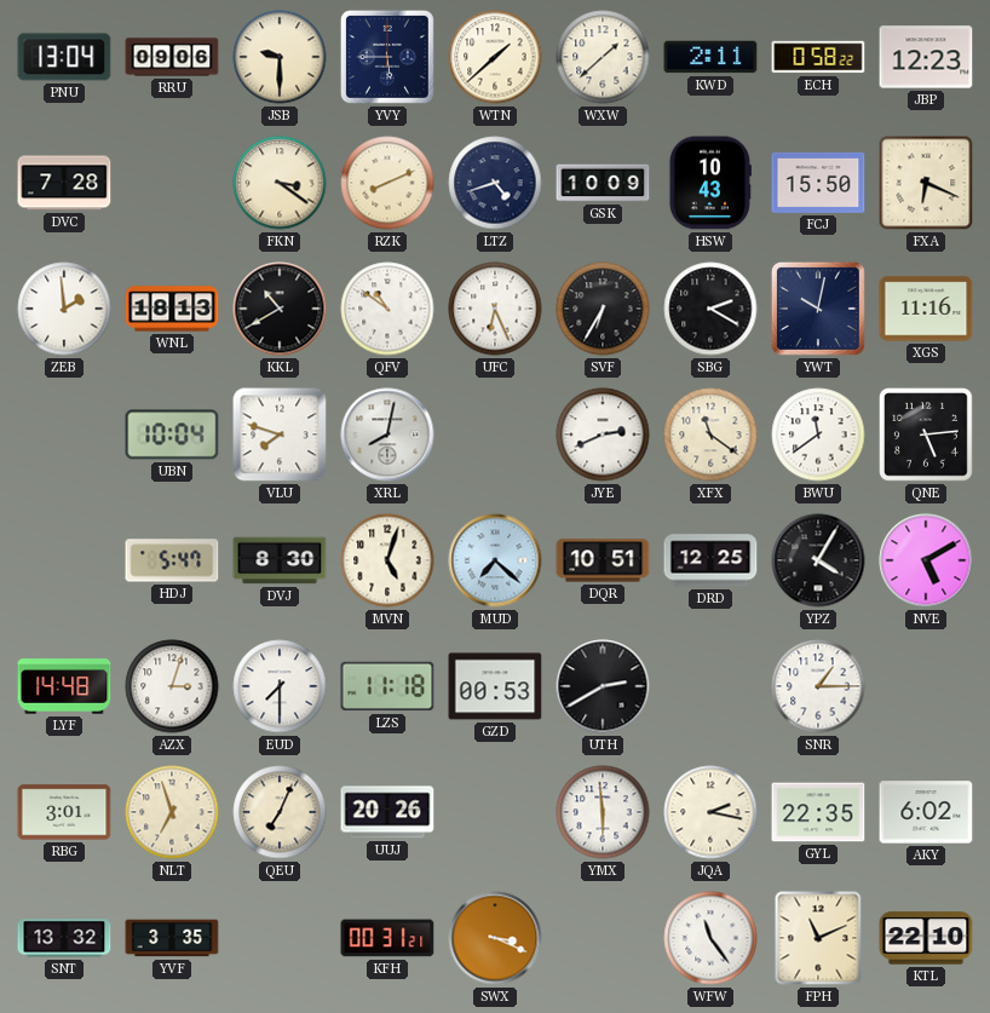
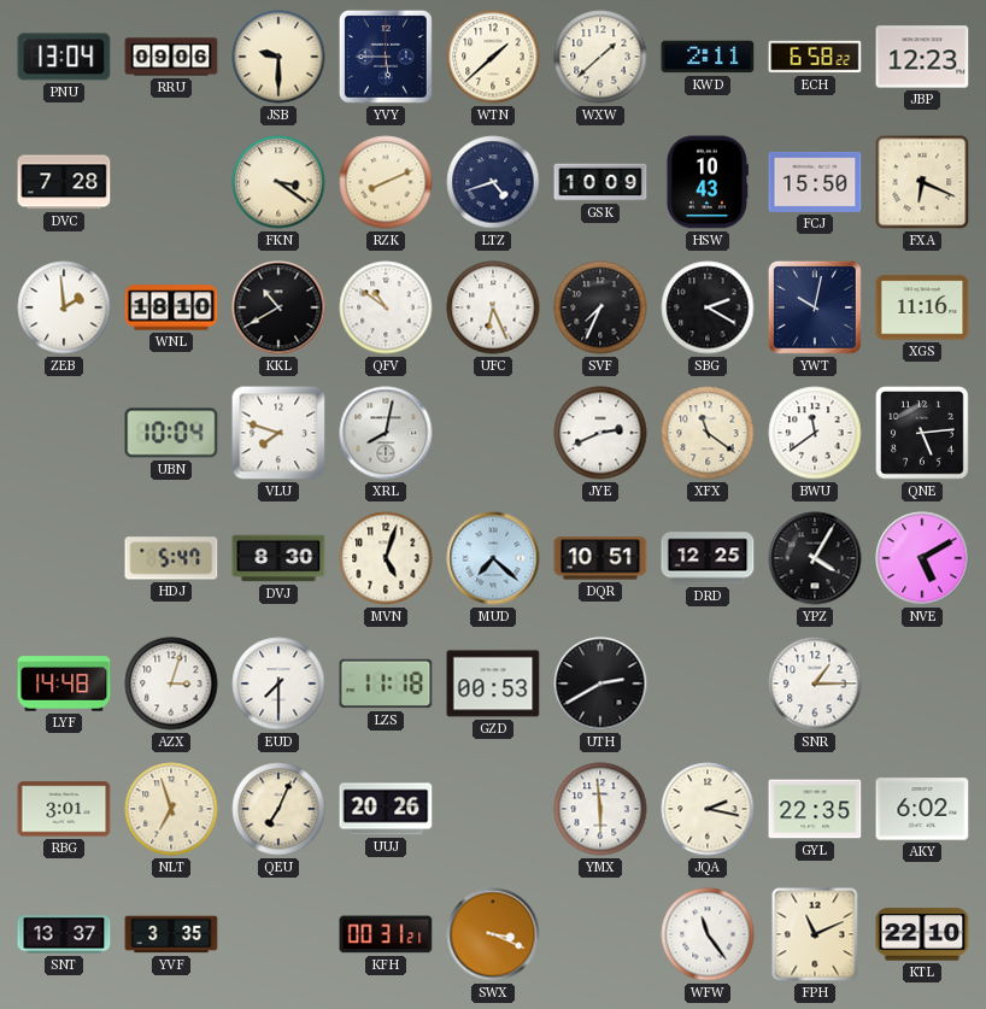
ECH: 0:58 -> 6:58
WNL: 18:13 -> 18:10
SVF: 6:35 -> 7:34
SNT: 13:32 -> 13:37
